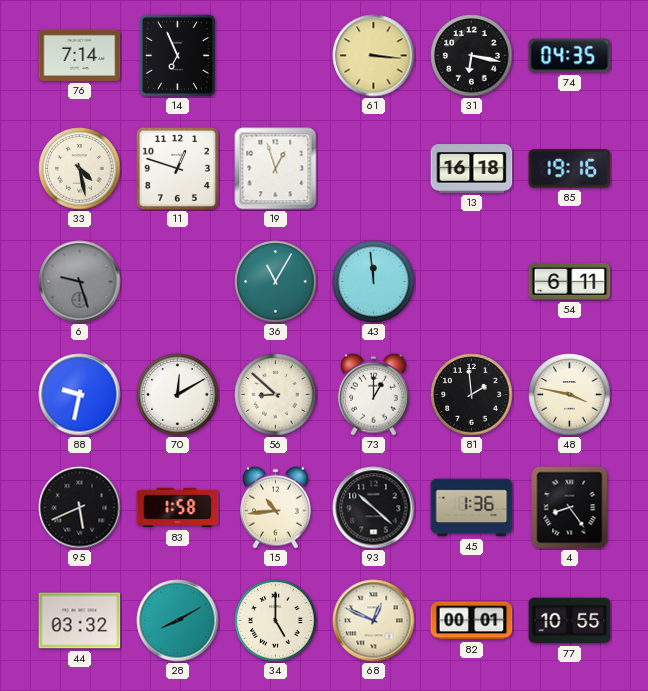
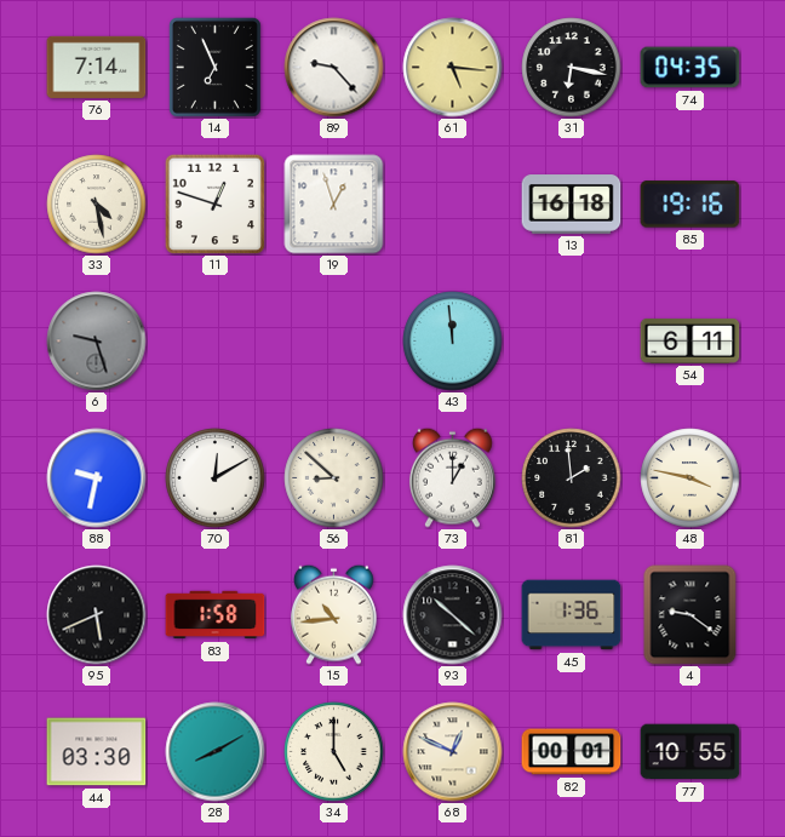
89: none -> 9:23
61: 3:16 -> 5:16
36: 11:05 -> none
4: 8:24 -> 9:21
44: 03:32 -> 03:30
